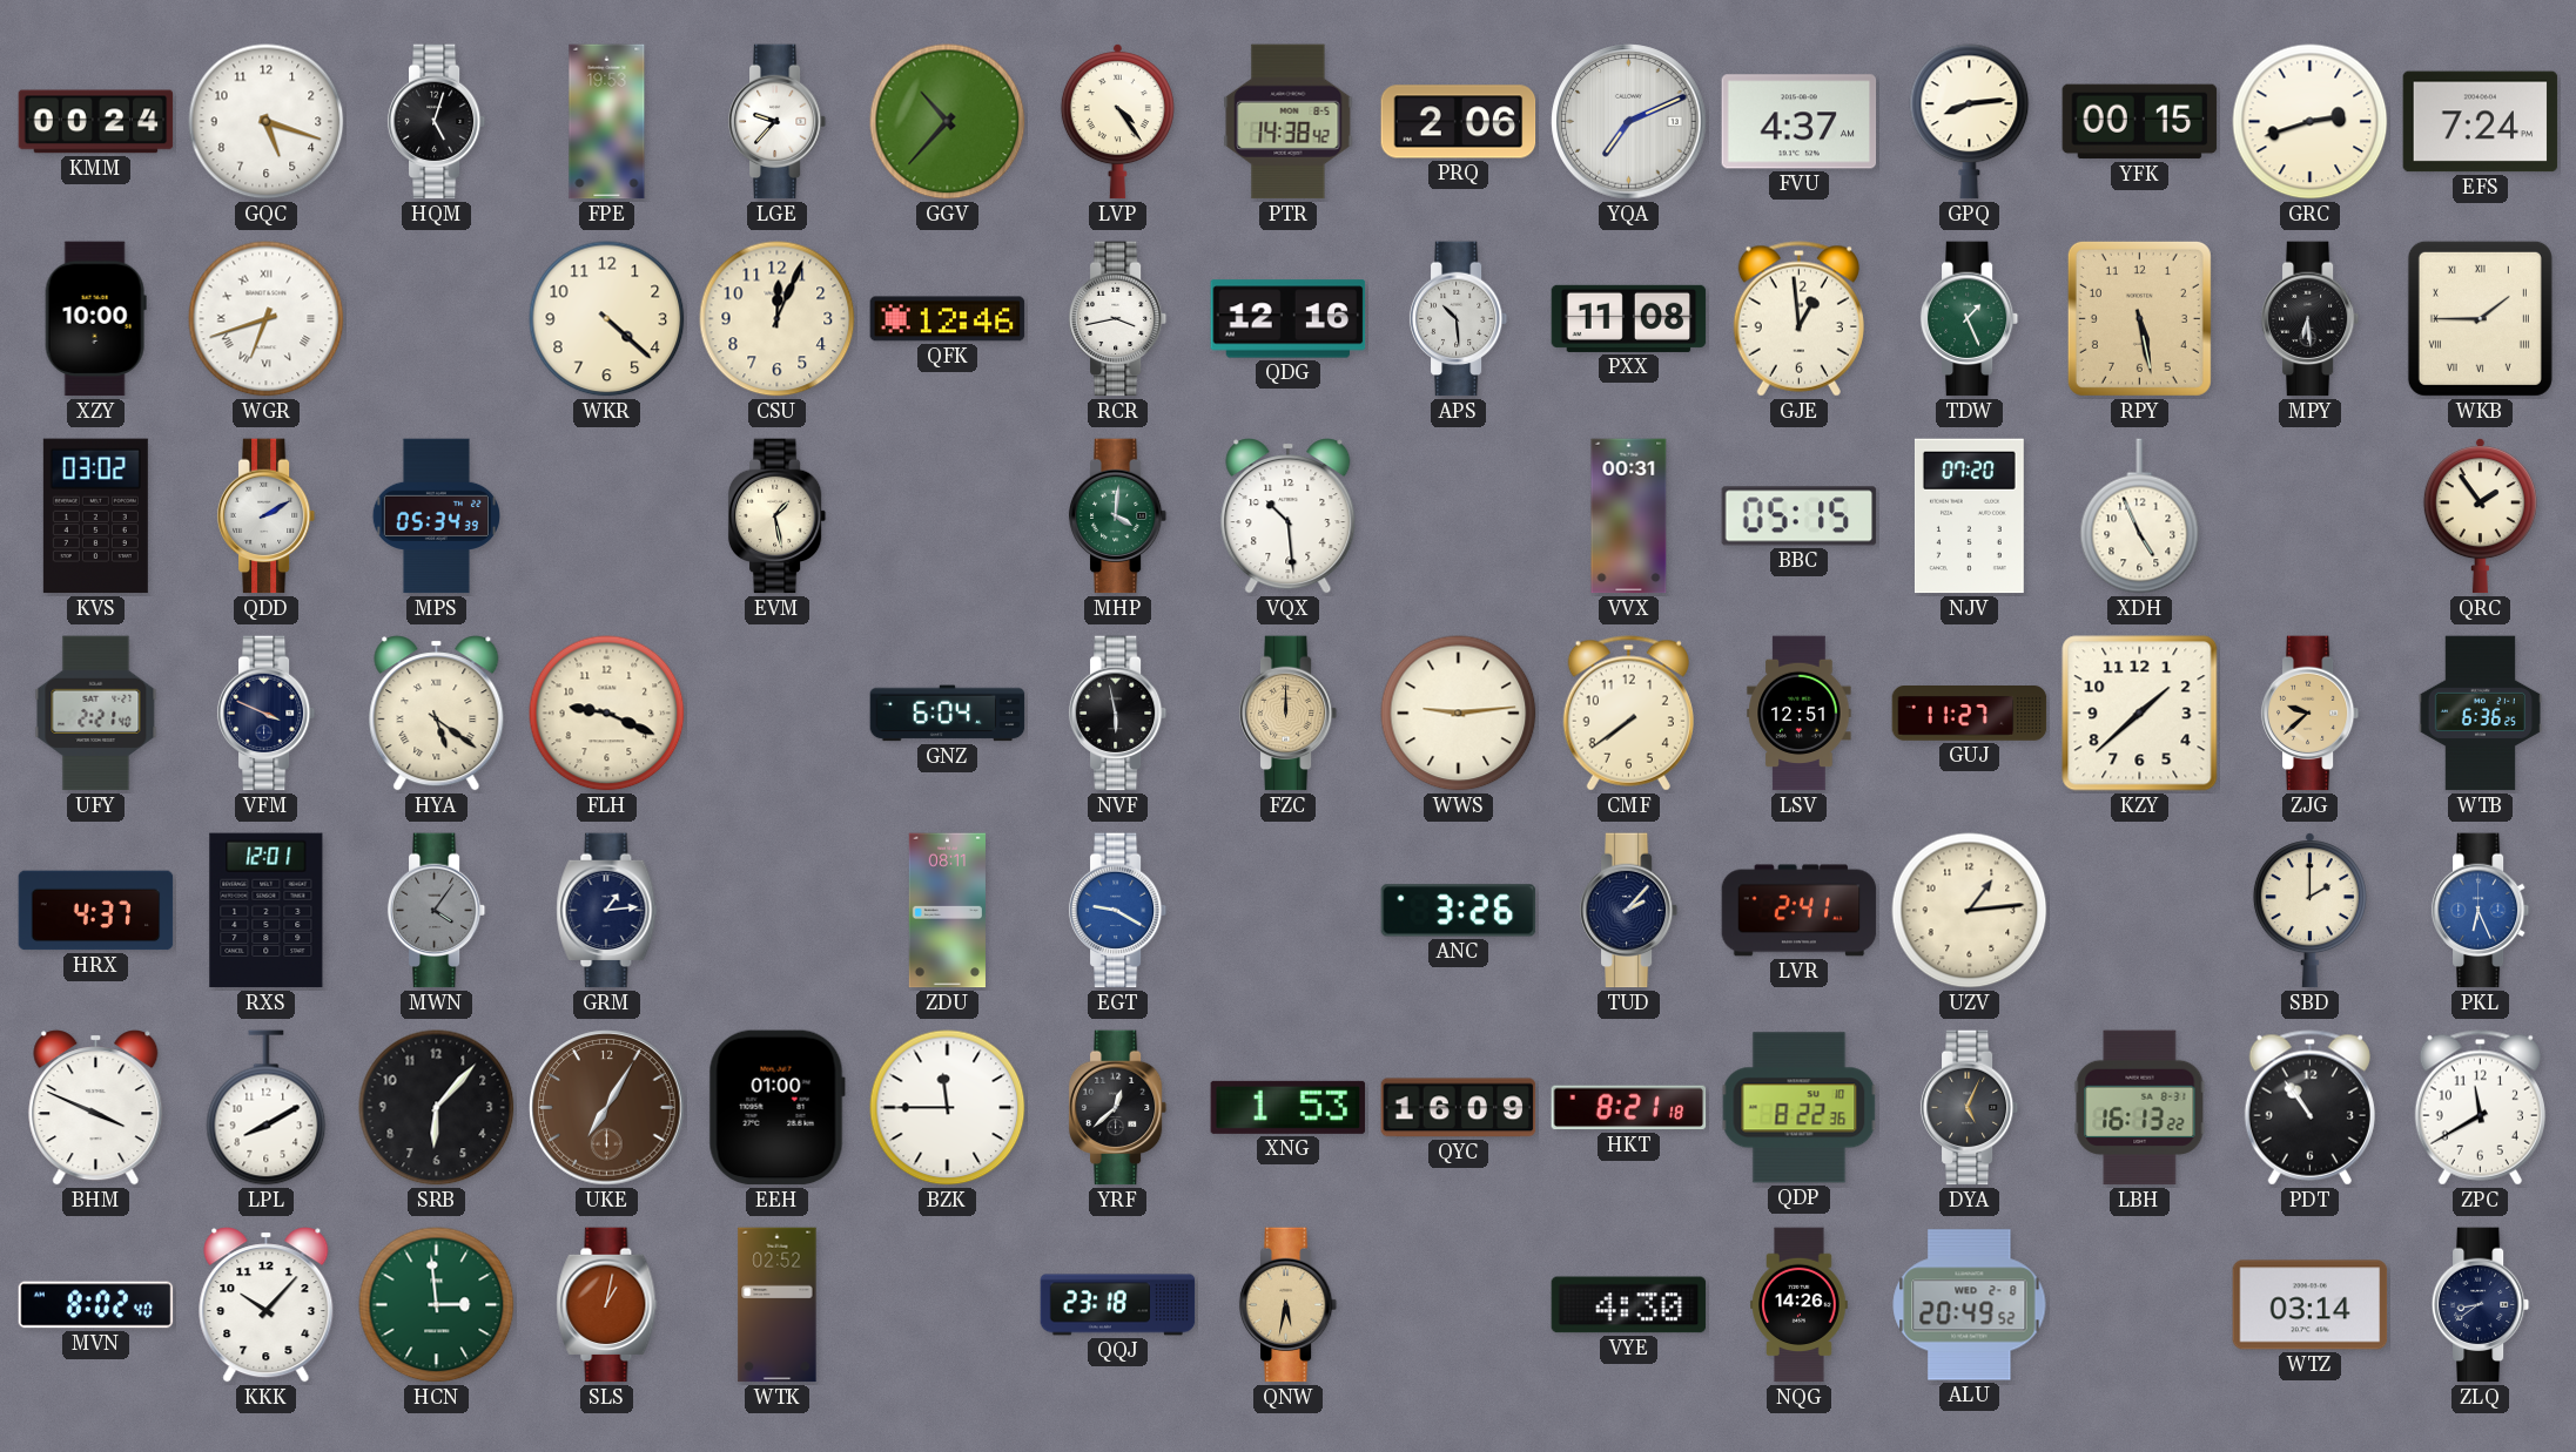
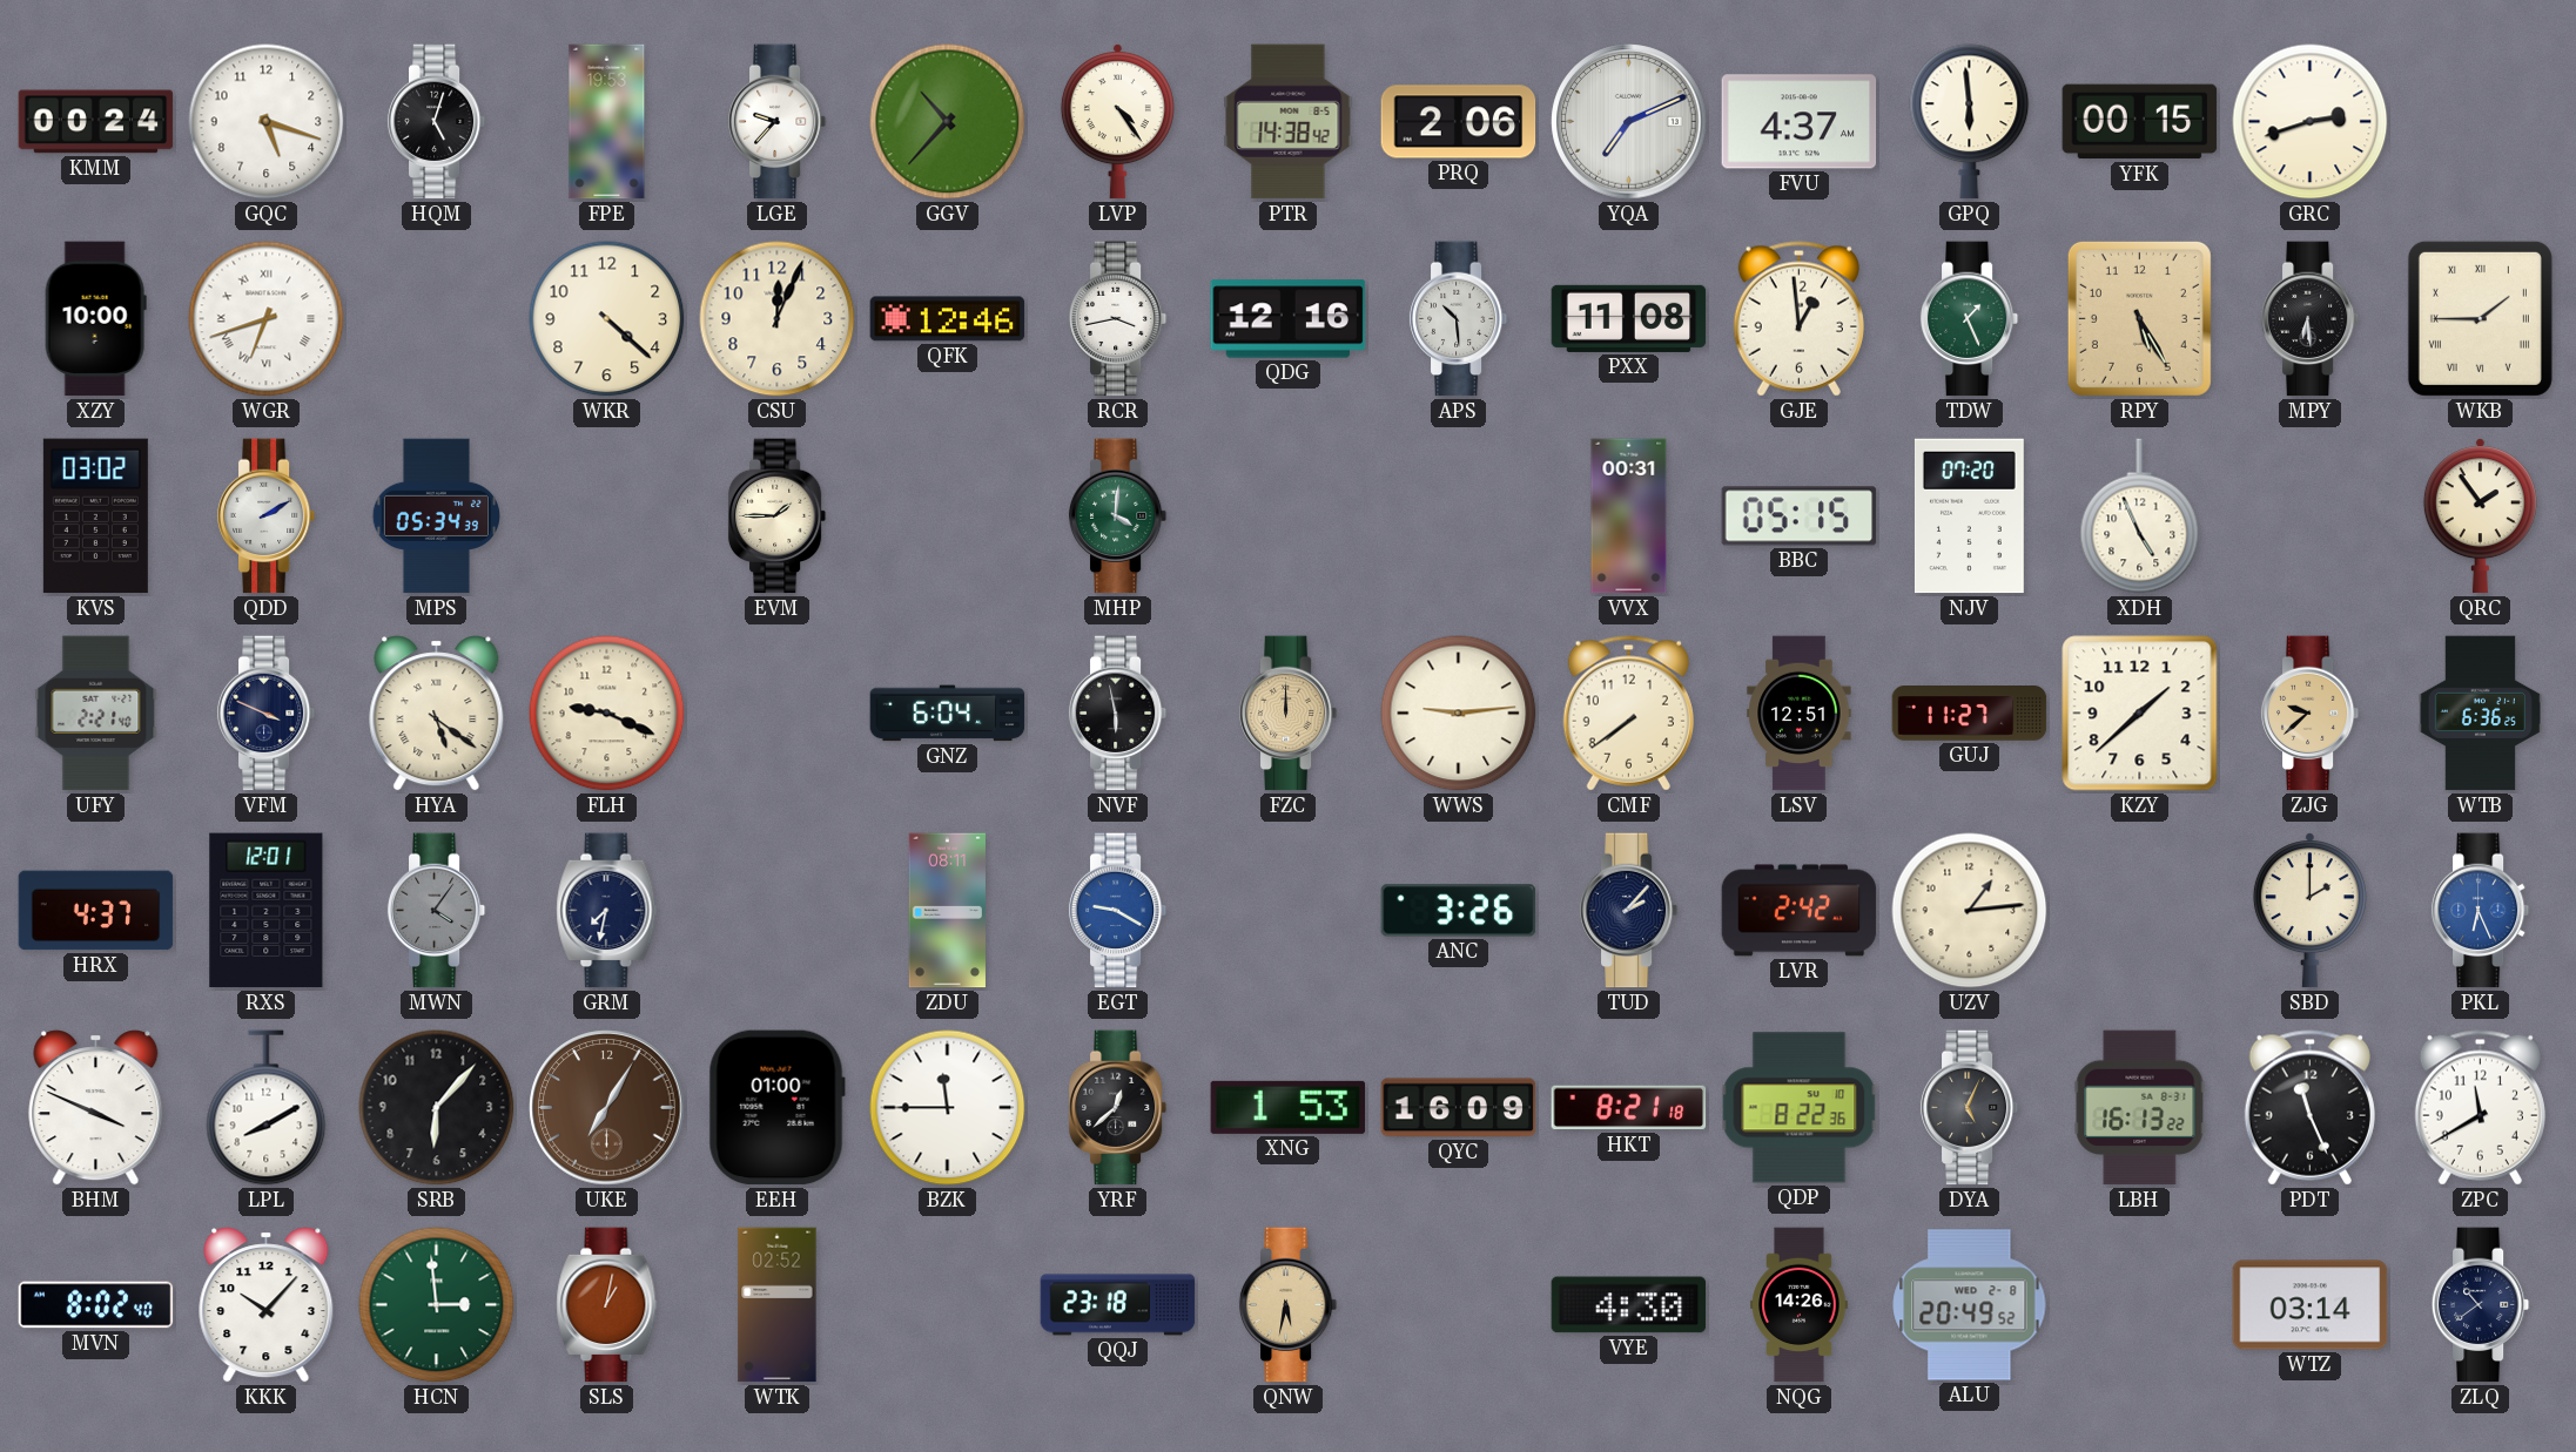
GPQ: 8:14 -> 5:59
EFS: 7:24 -> none
RPY: 5:28 -> 5:25
EVM: 1:28 -> 1:45
VQX: 10:29 -> none
GRM: 1:14 -> 7:32
LVR: 2:41 -> 2:42
PDT: 10:54 -> 11:26
ZLQ: 8:39 -> 10:39
